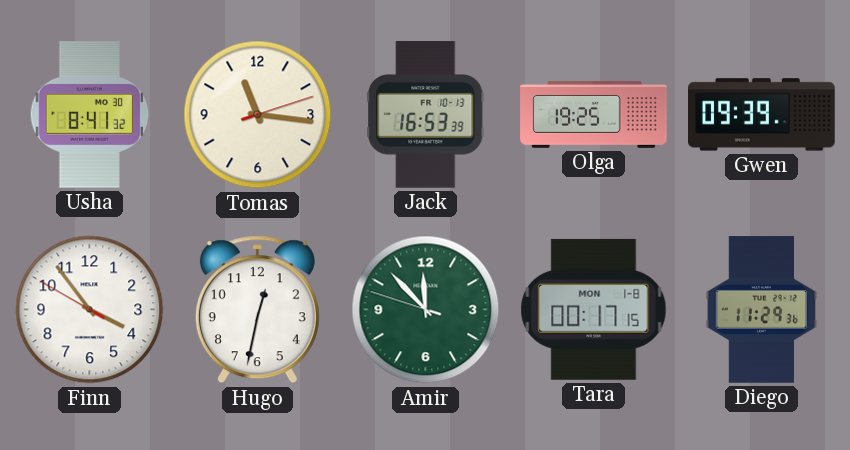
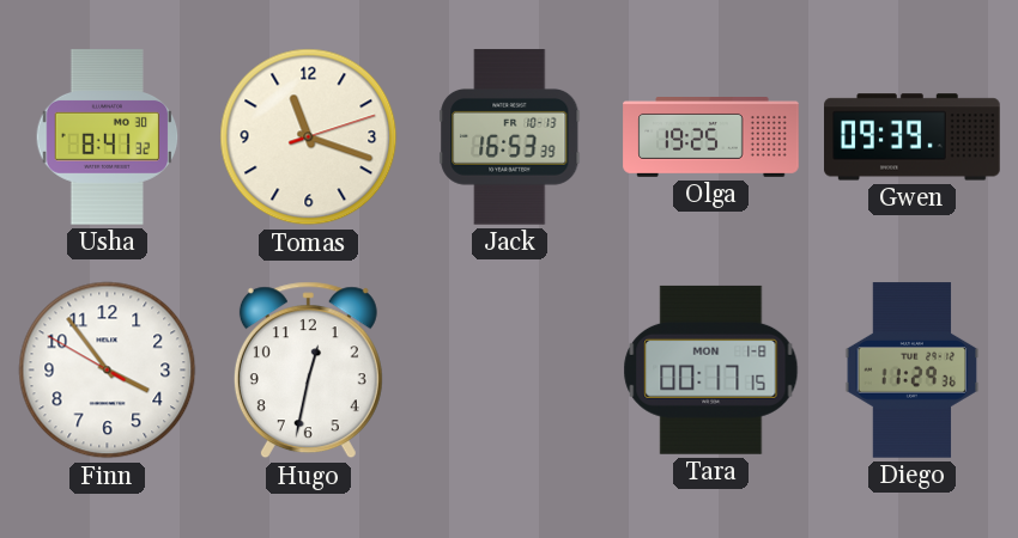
Tomas: 11:16 -> 11:18
Amir: 11:52 -> none
